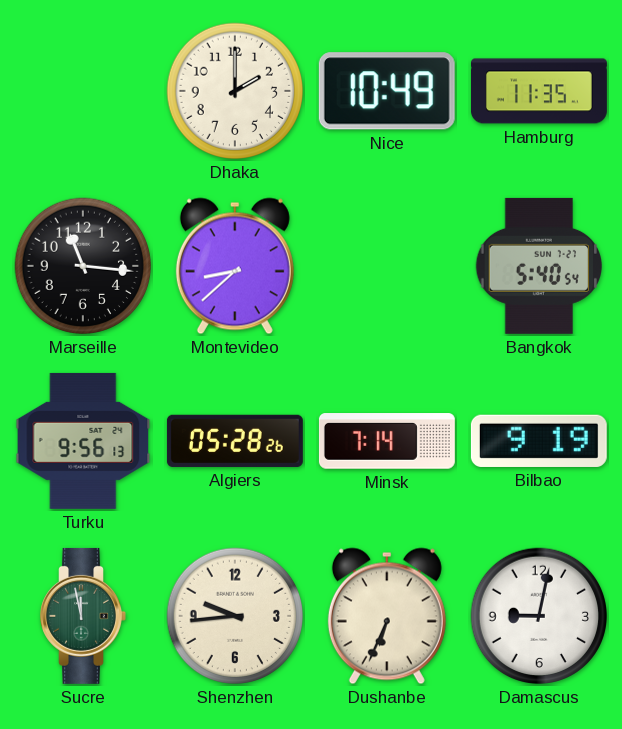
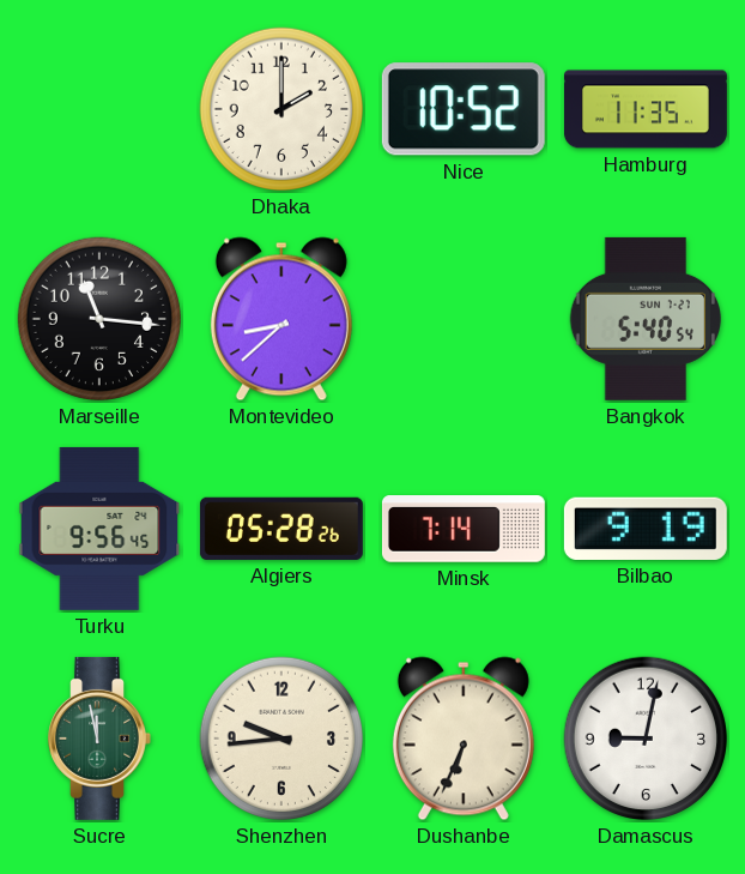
Nice: 10:49 -> 10:52
Turku: 9:56:13 -> 9:56:45
